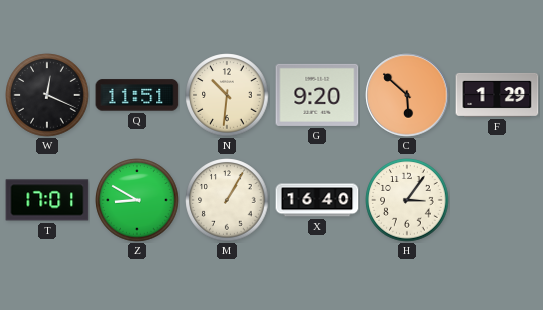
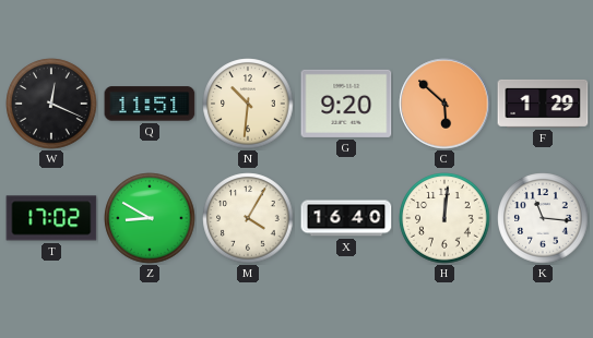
T: 17:01 -> 17:02
M: 1:05 -> 4:05
H: 3:06 -> 12:01
K: none -> 11:16
